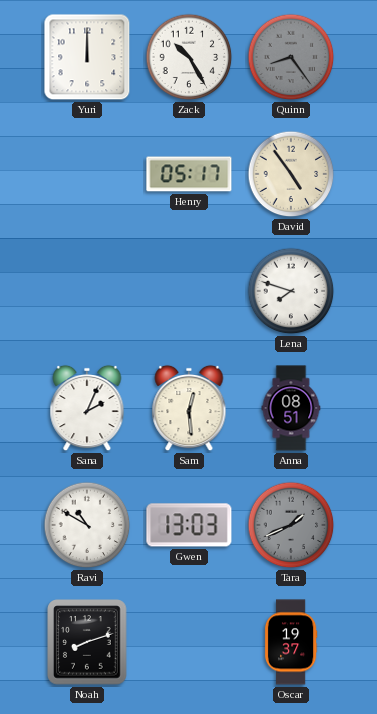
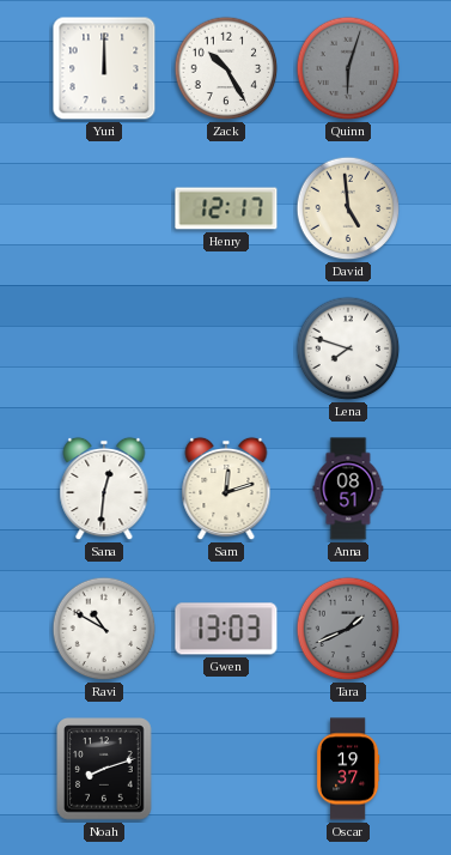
Quinn: 8:24 -> 6:03
Henry: 05:17 -> 12:17
David: 4:54 -> 4:59
Sana: 2:04 -> 12:31
Sam: 12:29 -> 12:12
